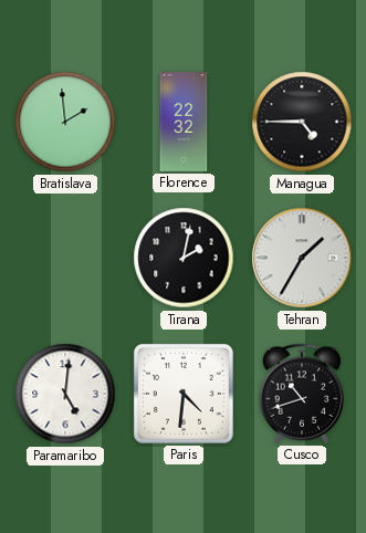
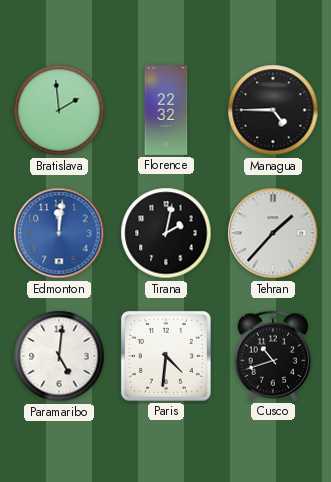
Edmonton: none -> 12:01
Tehran: 1:35 -> 1:37
